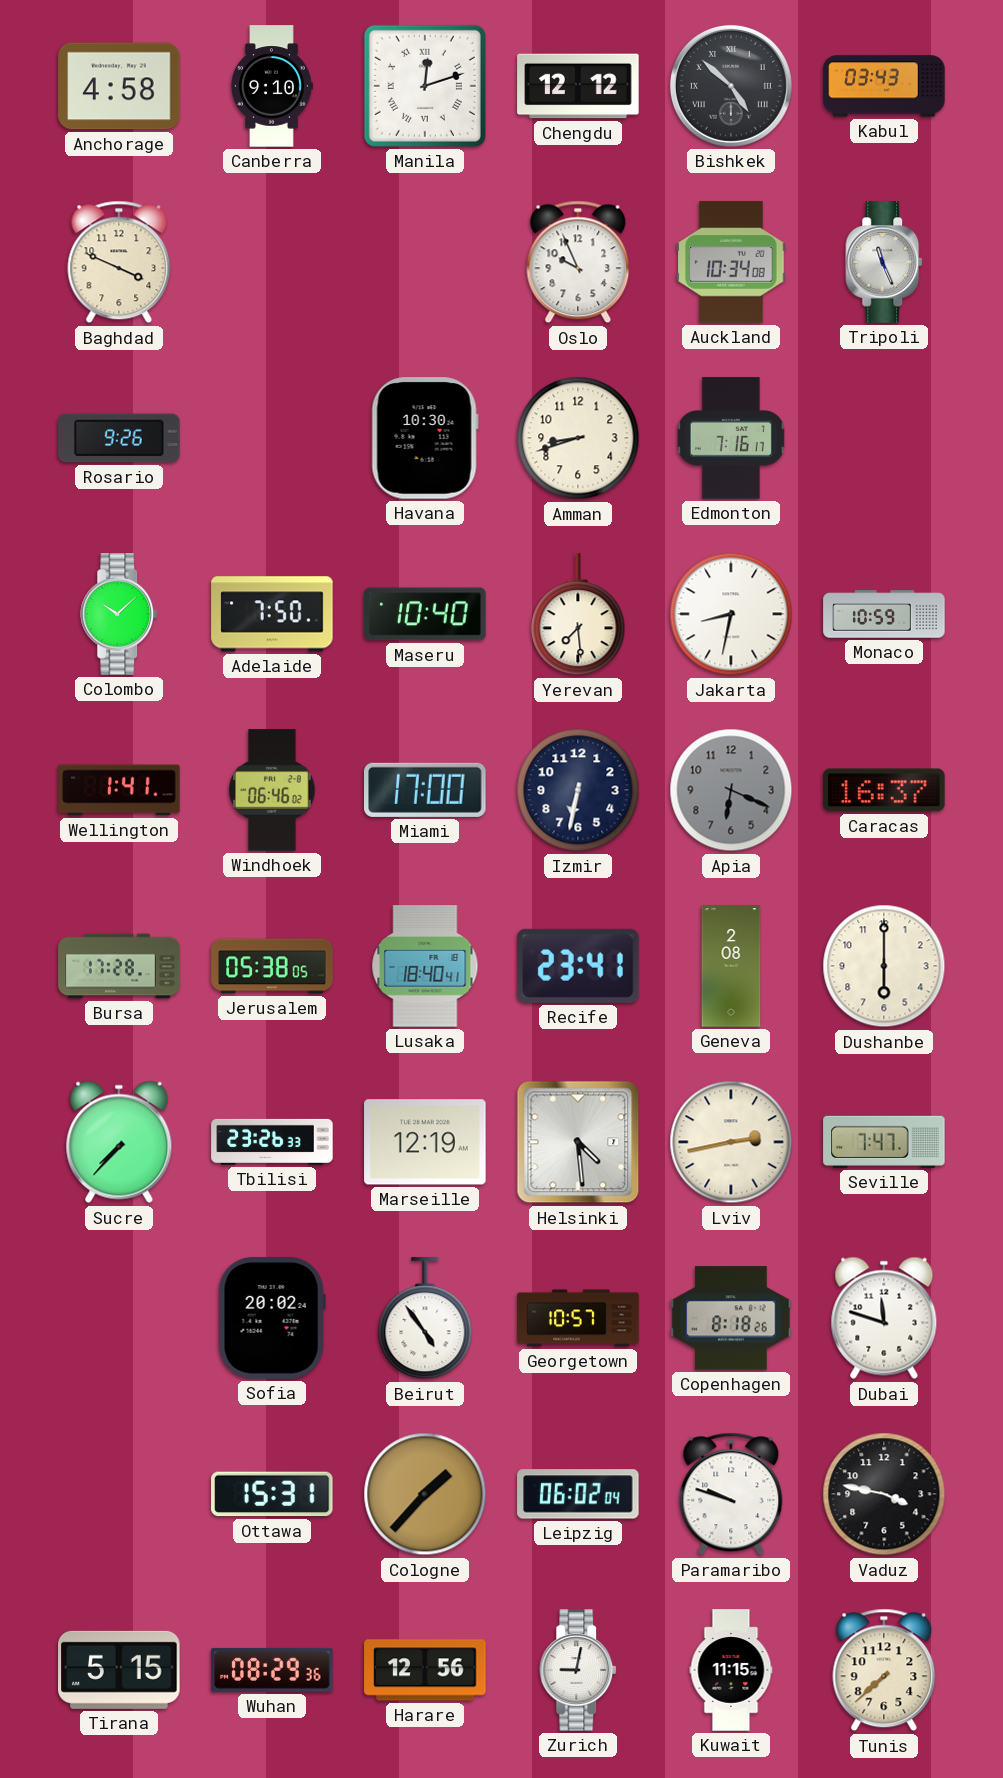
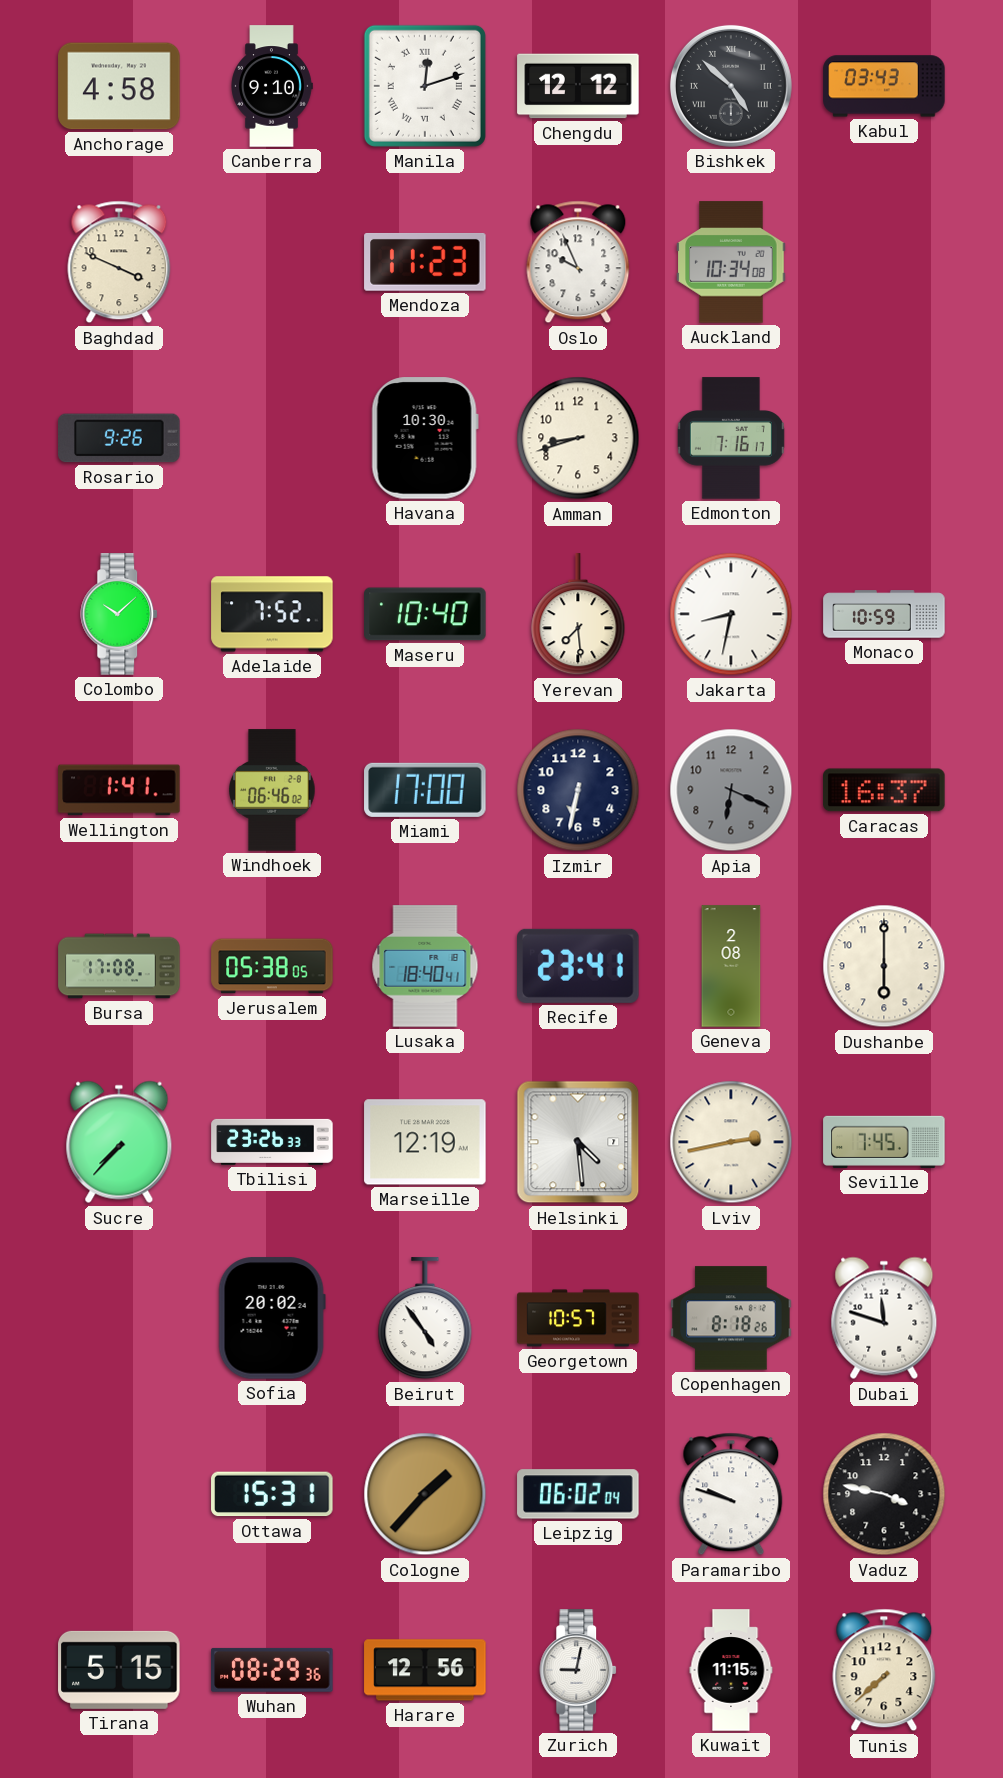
Mendoza: none -> 11:23
Tripoli: 11:26 -> none
Adelaide: 7:50 -> 7:52
Bursa: 17:28 -> 17:08
Seville: 7:47 -> 7:45
